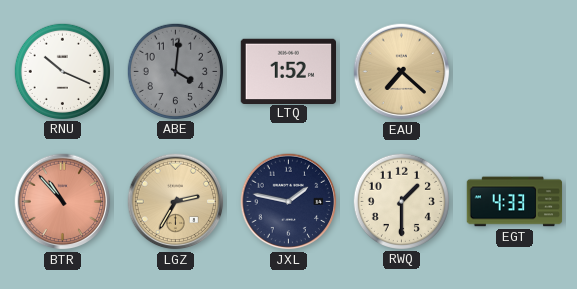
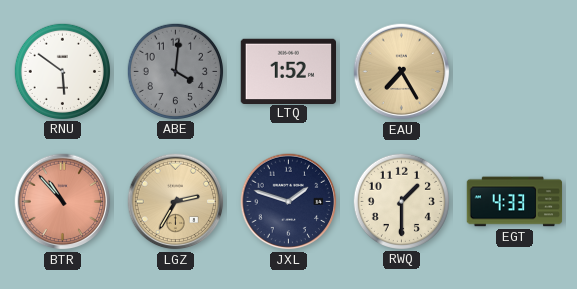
RNU: 10:19 -> 5:51
EAU: 7:22 -> 7:25
JXL: 1:47 -> 1:48
